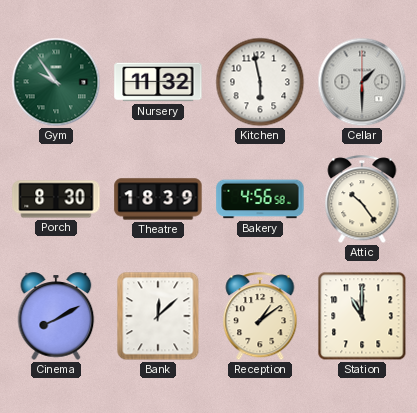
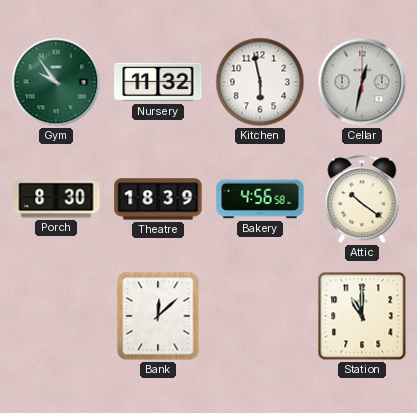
Cellar: 1:30 -> 12:32
Attic: 10:24 -> 10:21
Cinema: 8:10 -> none
Reception: 1:09 -> none
